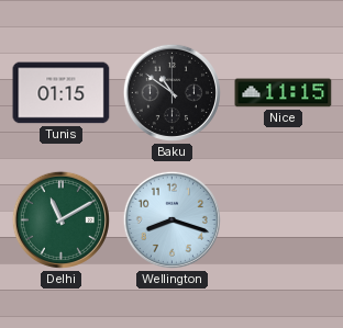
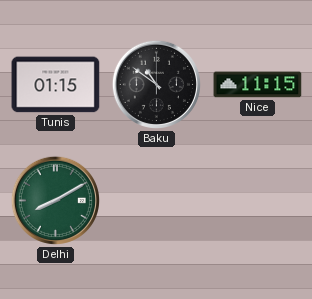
Delhi: 11:10 -> 8:10
Wellington: 8:18 -> none
